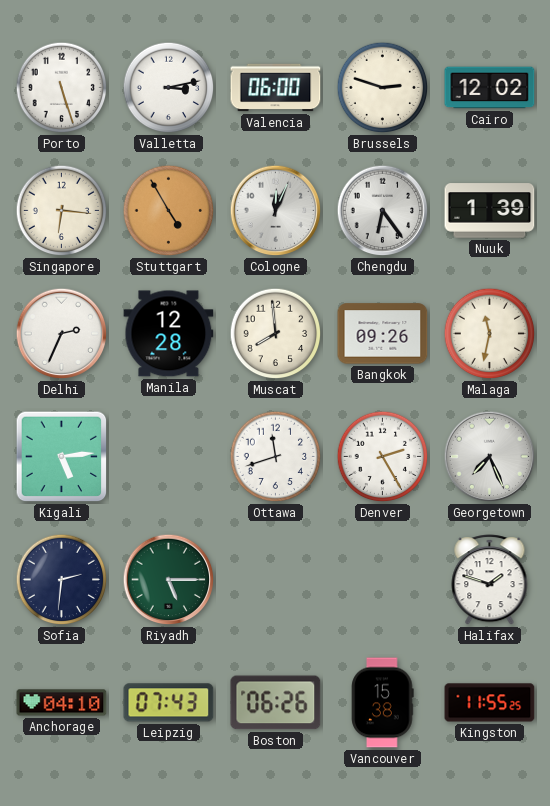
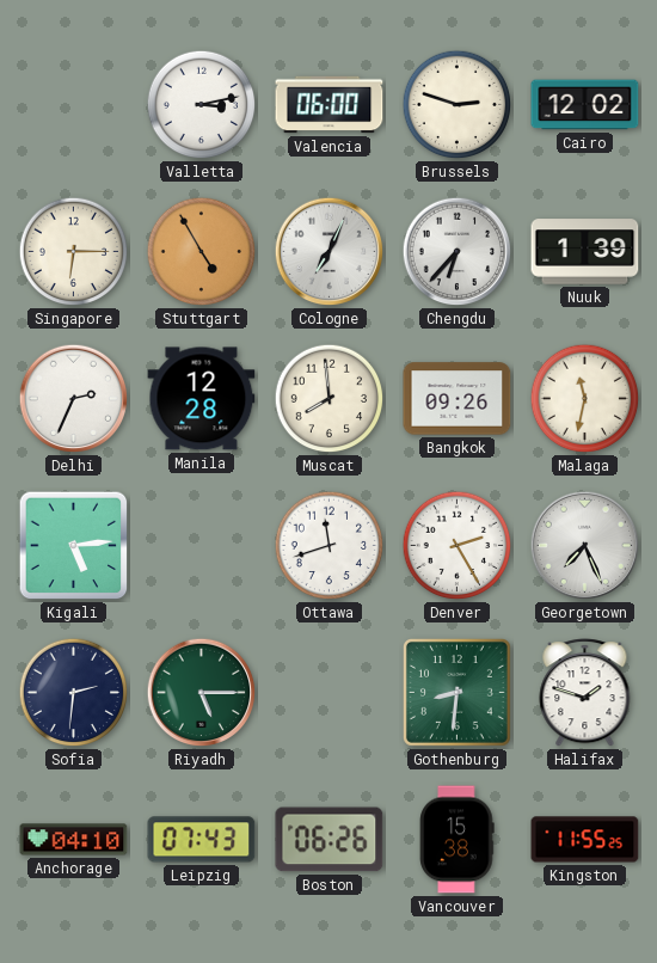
Porto: 5:27 -> none
Singapore: 6:16 -> 6:15
Cologne: 12:04 -> 7:04
Chengdu: 6:24 -> 6:37
Gothenburg: none -> 8:31
